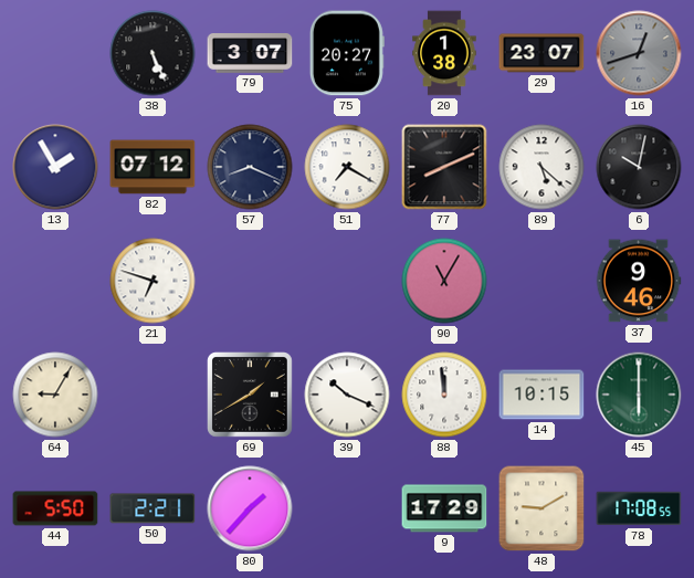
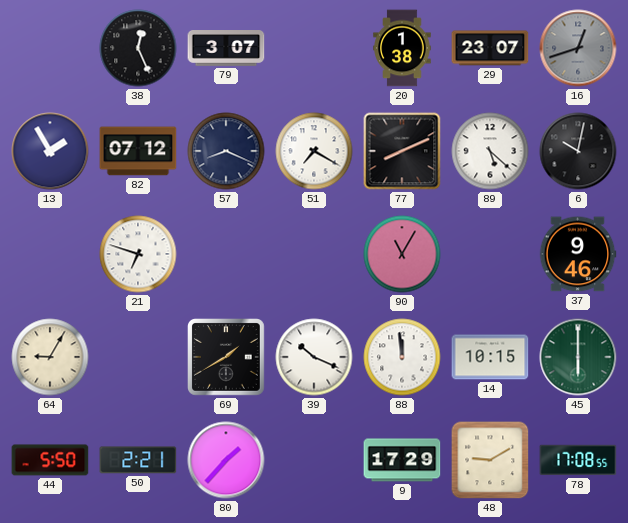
38: 5:26 -> 12:26
75: 20:27 -> none
